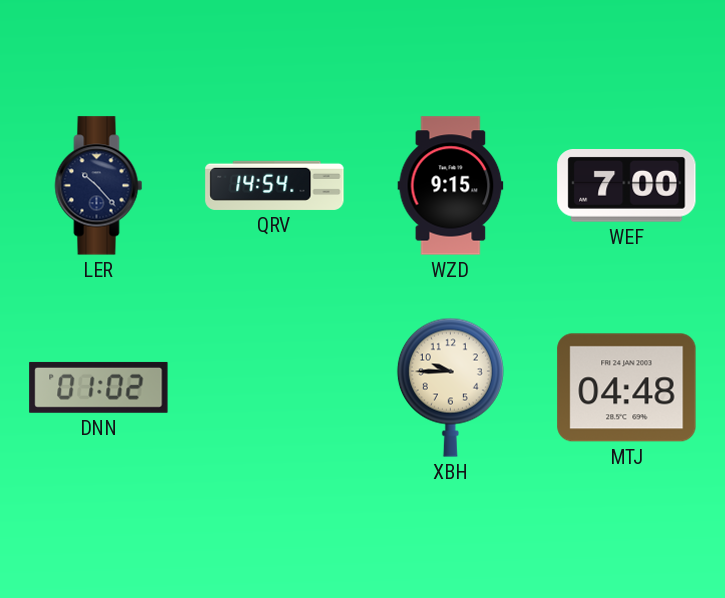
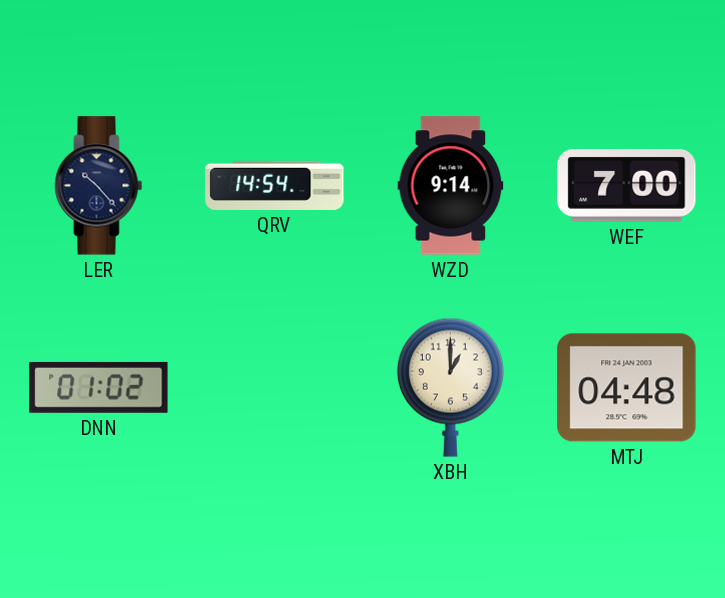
WZD: 9:15 -> 9:14
XBH: 9:45 -> 1:00
